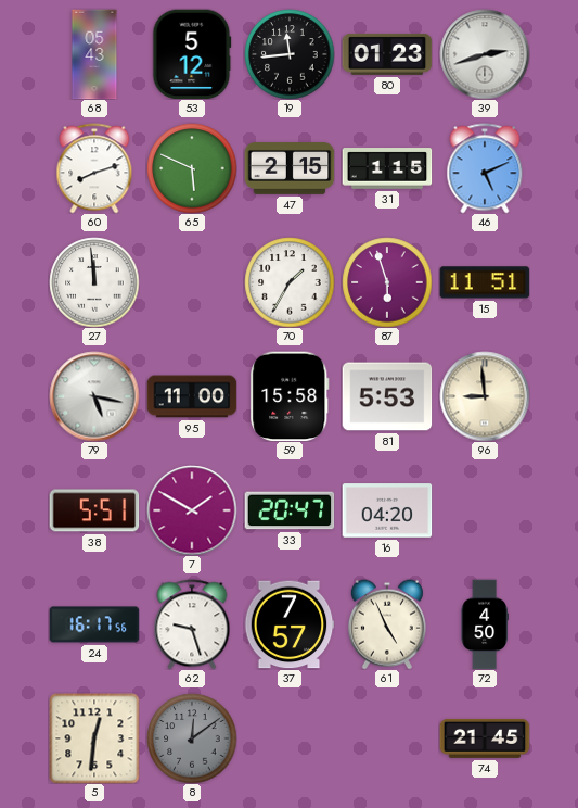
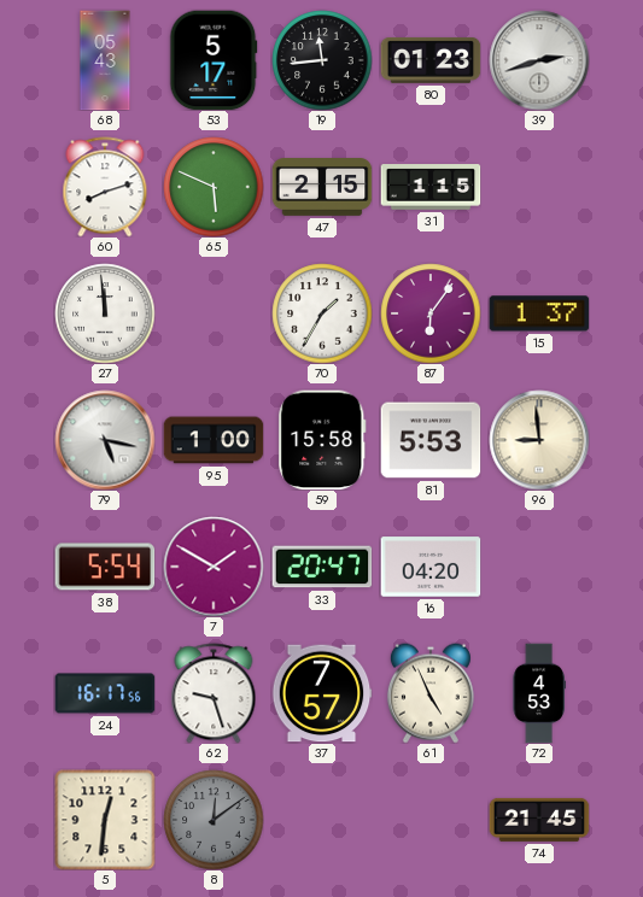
53: 5:12 -> 5:17
46: 5:11 -> none
87: 5:57 -> 6:06
15: 11:51 -> 1:37
95: 11:00 -> 1:00
38: 5:51 -> 5:54
72: 4:50 -> 4:53
